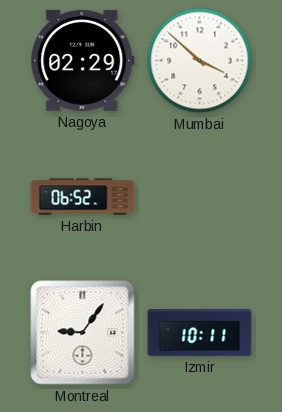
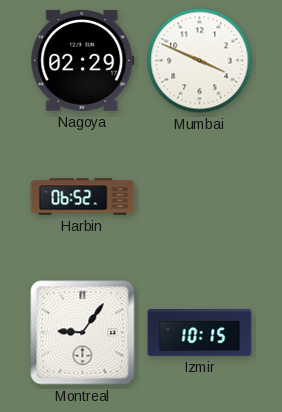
Mumbai: 3:52 -> 3:49
Izmir: 10:11 -> 10:15
